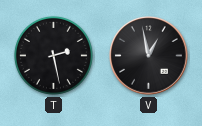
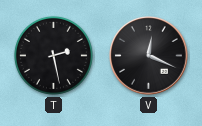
V: 12:58 -> 12:19
